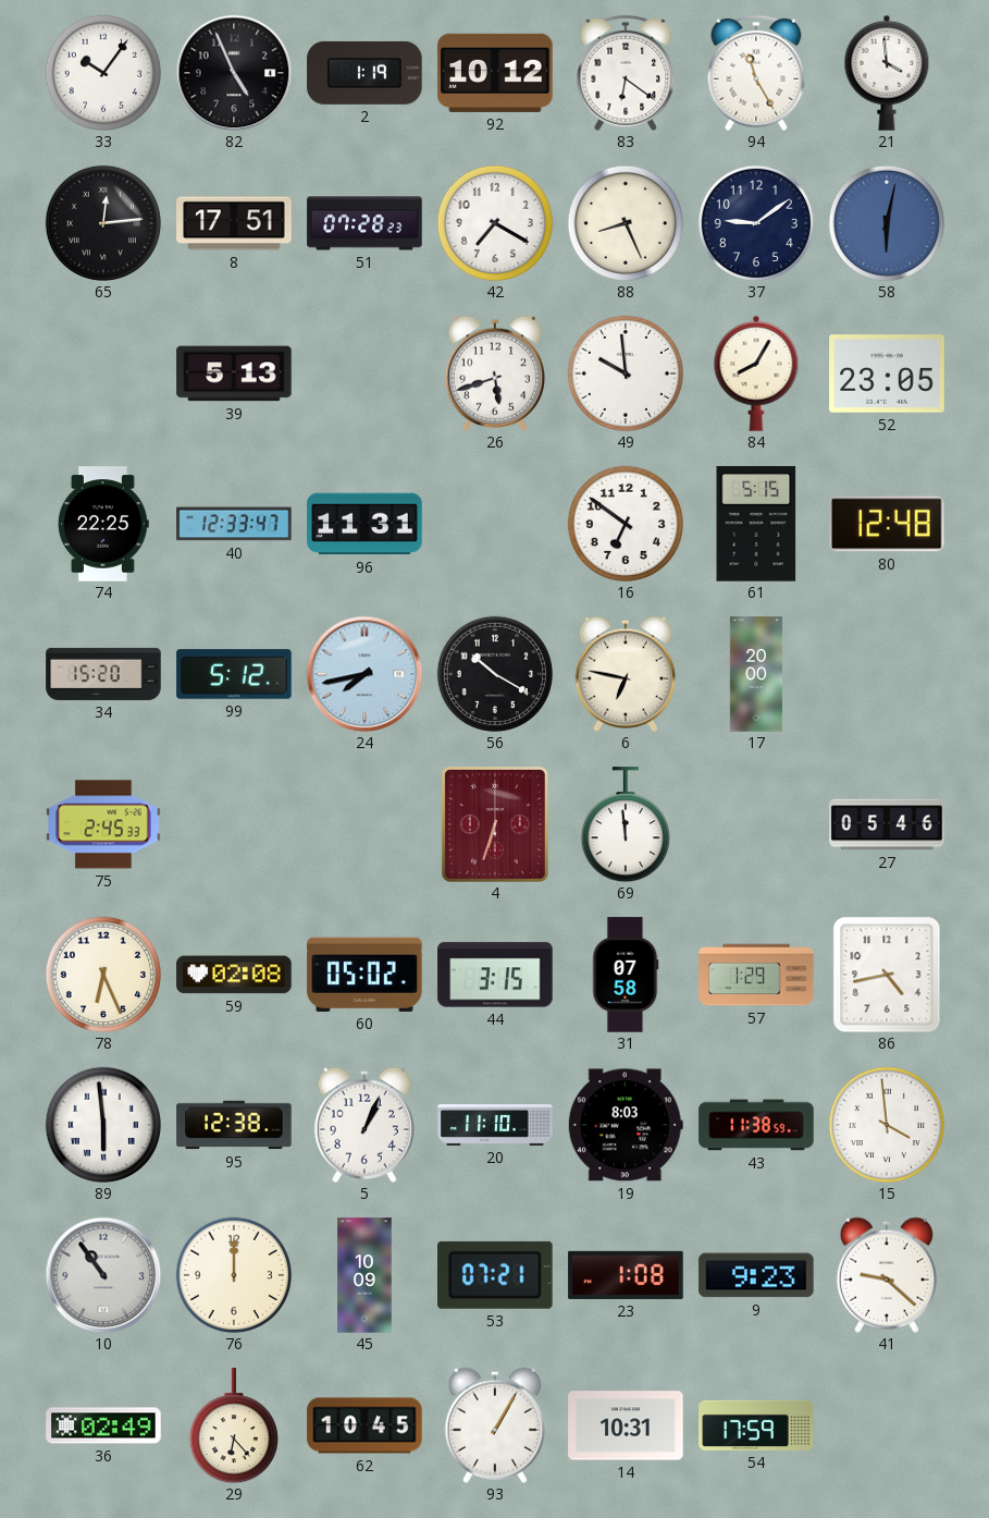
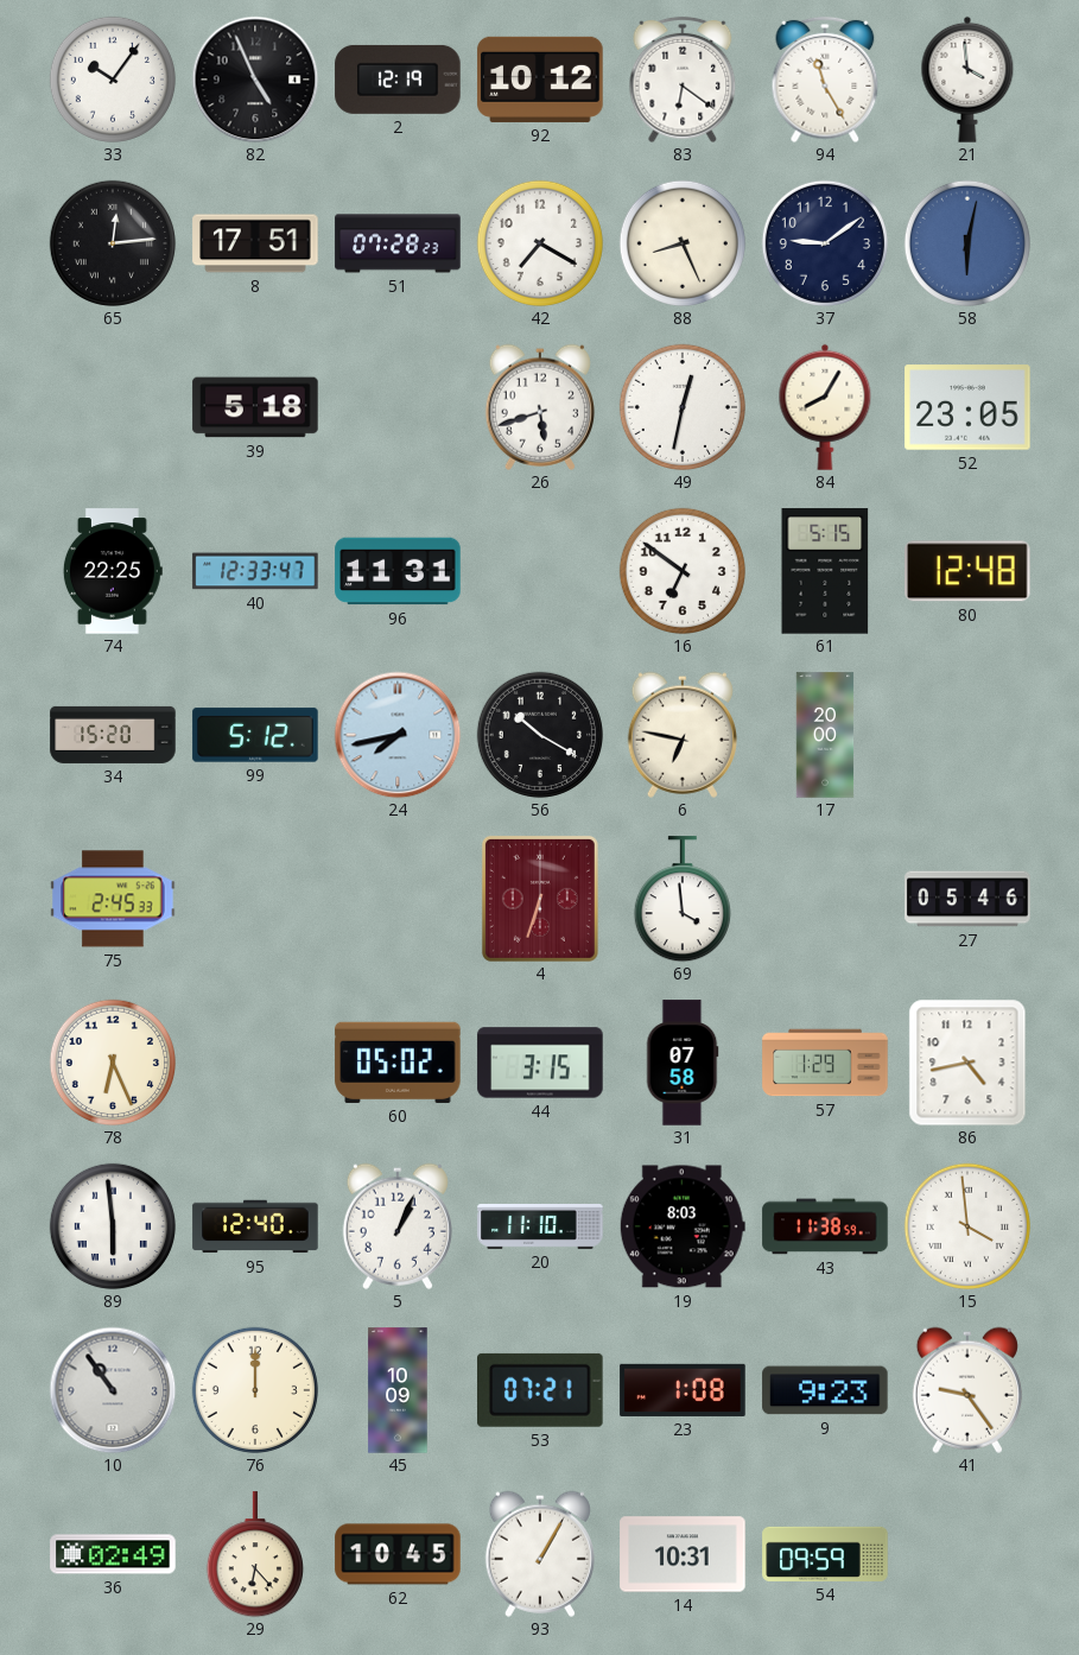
2: 1:19 -> 12:19
39: 5:13 -> 5:18
49: 9:59 -> 12:32
69: 11:59 -> 3:59
59: 02:08 -> none
95: 12:38 -> 12:40
41: 9:22 -> 9:24
54: 17:59 -> 09:59
